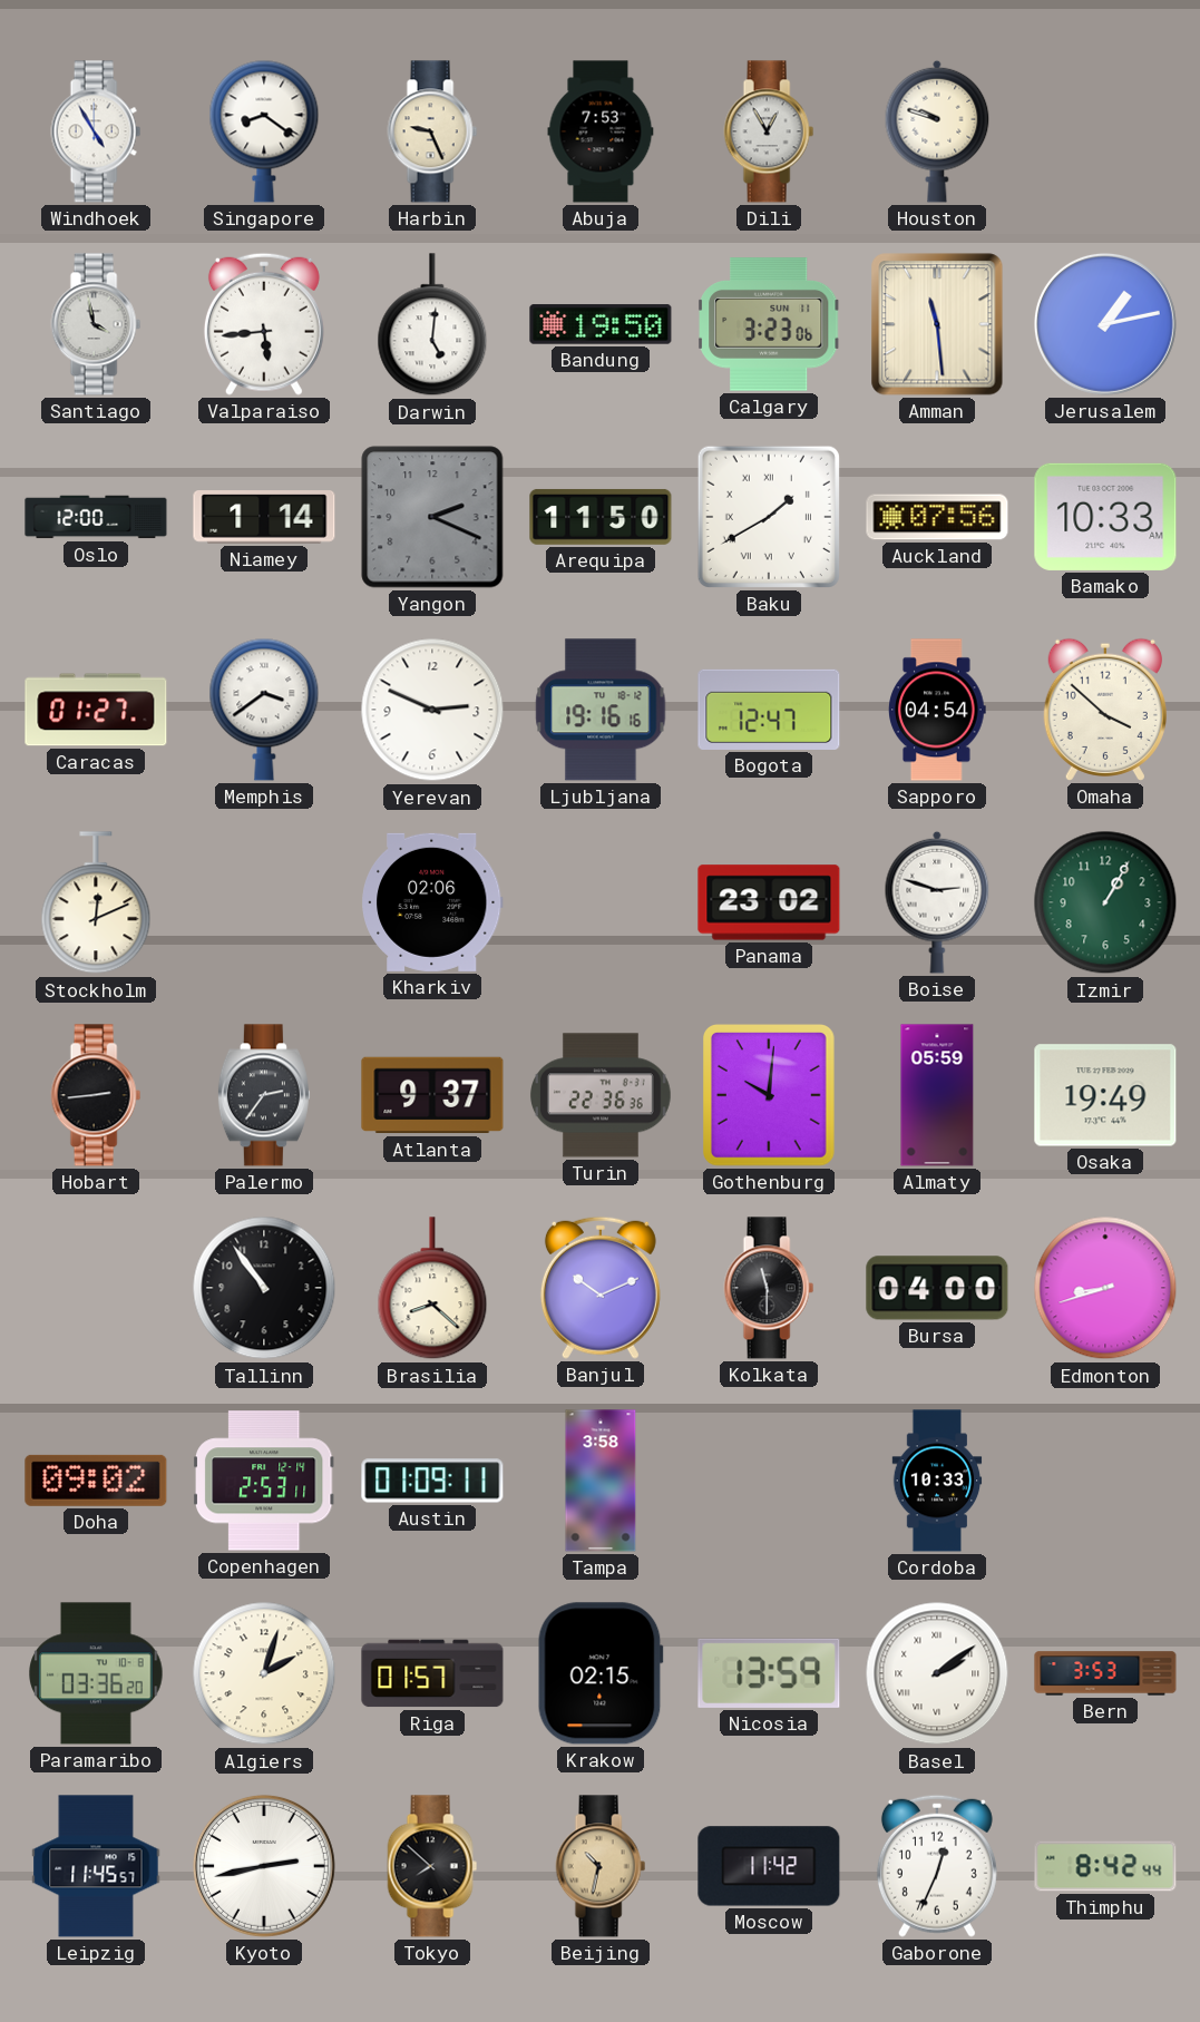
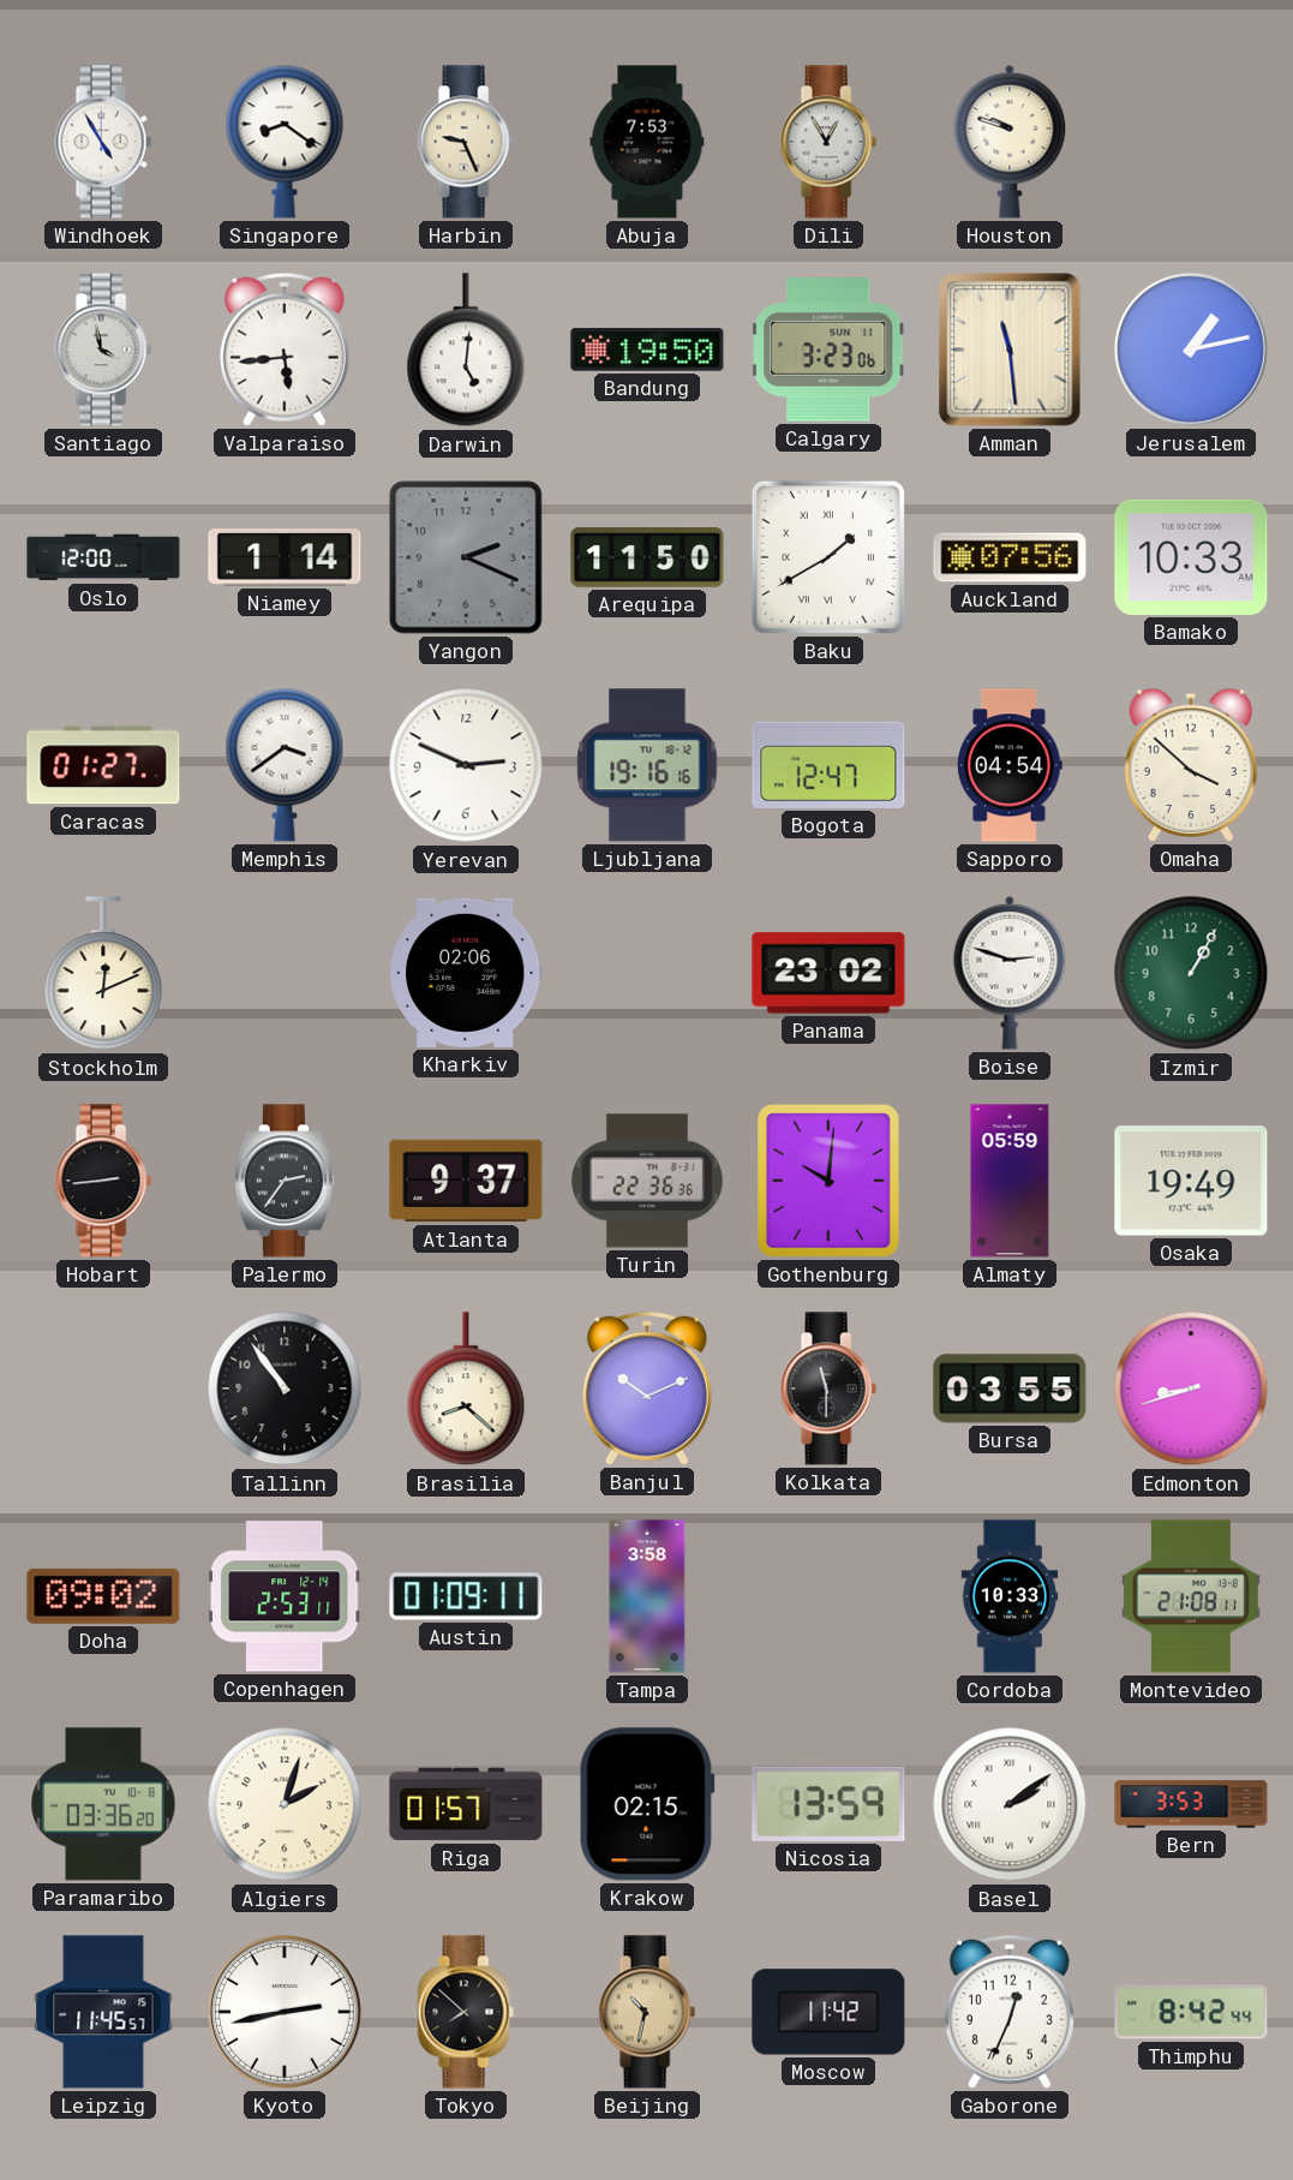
Bursa: 04:00 -> 03:55
Montevideo: none -> 21:08
